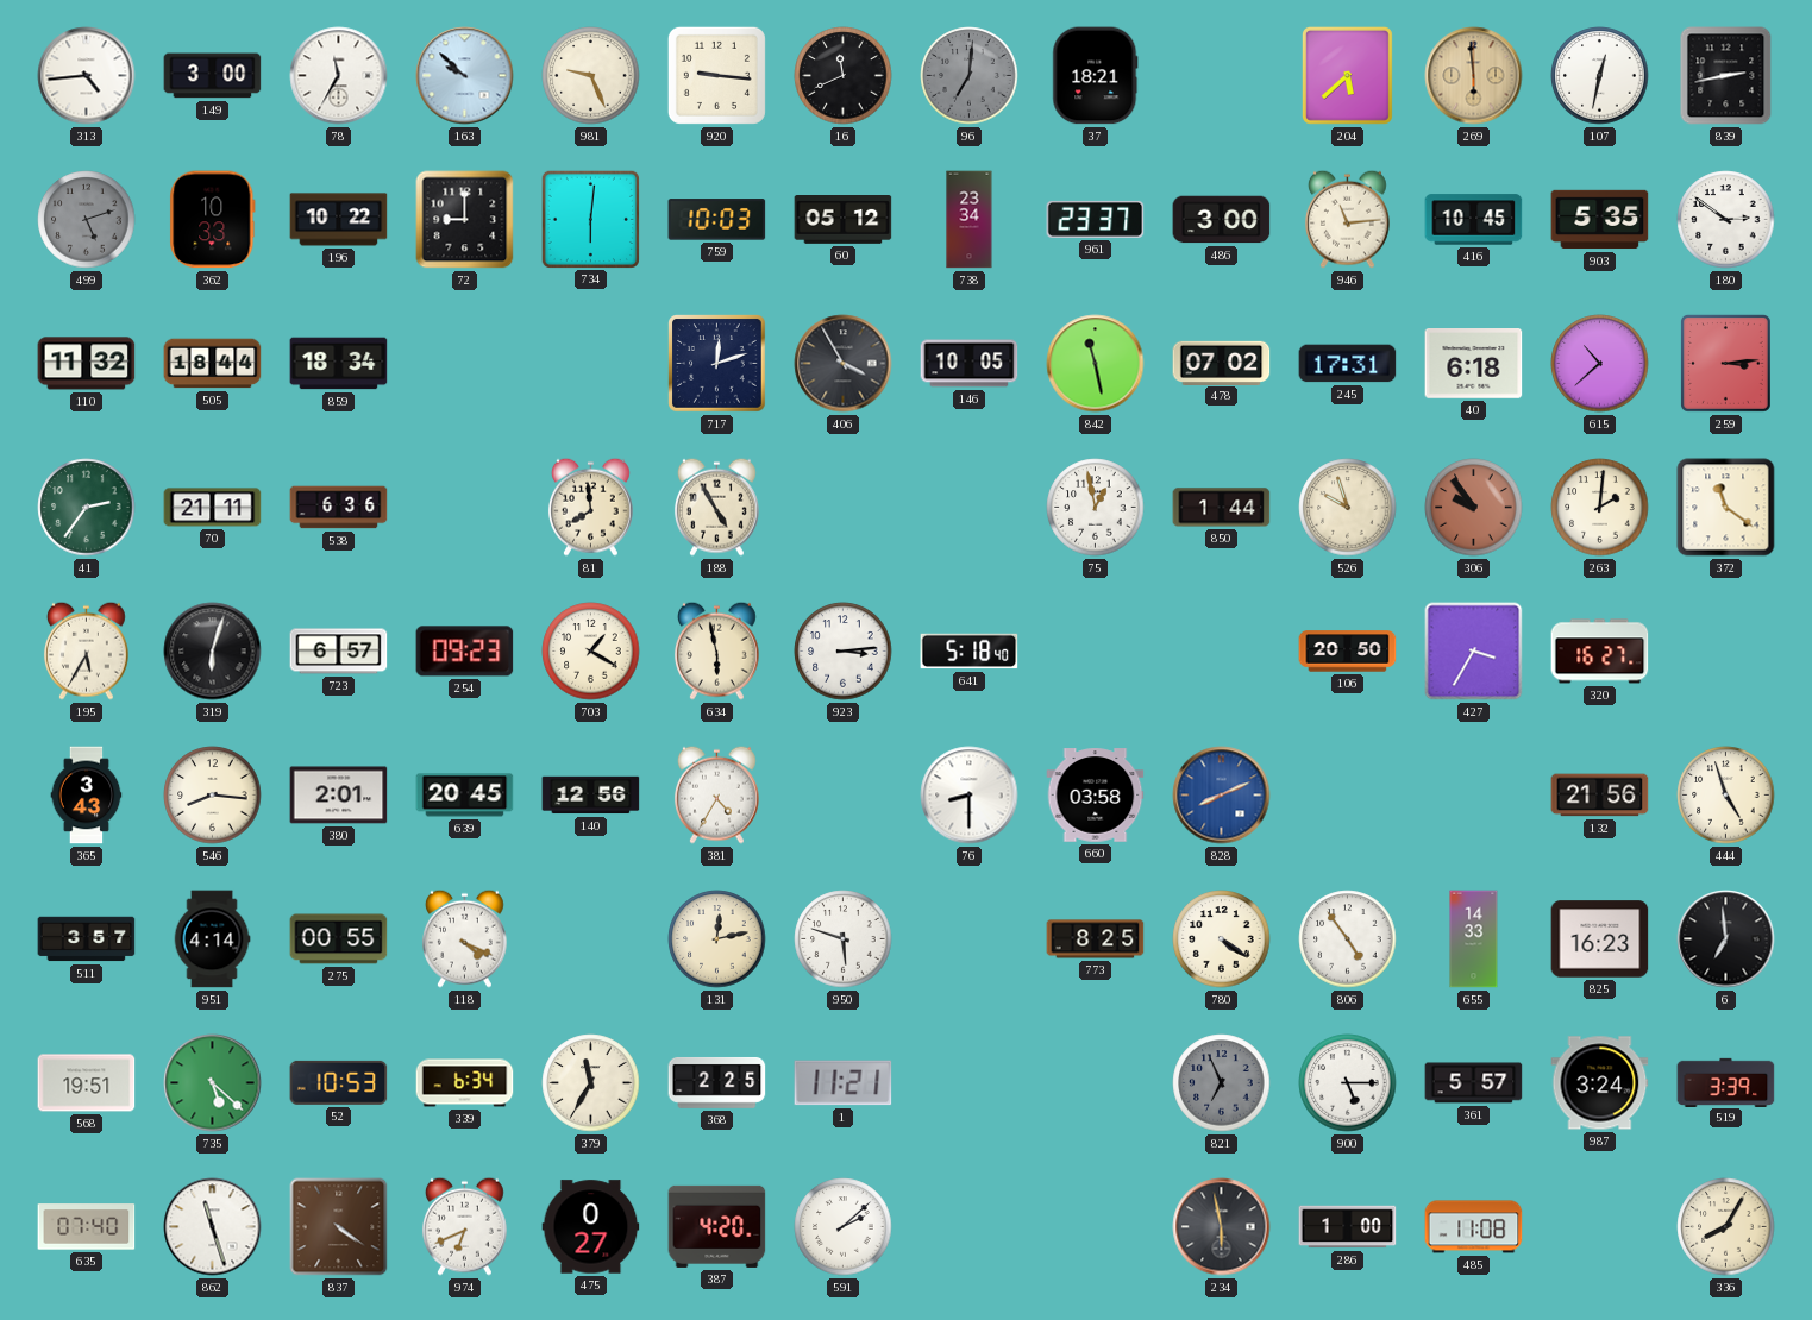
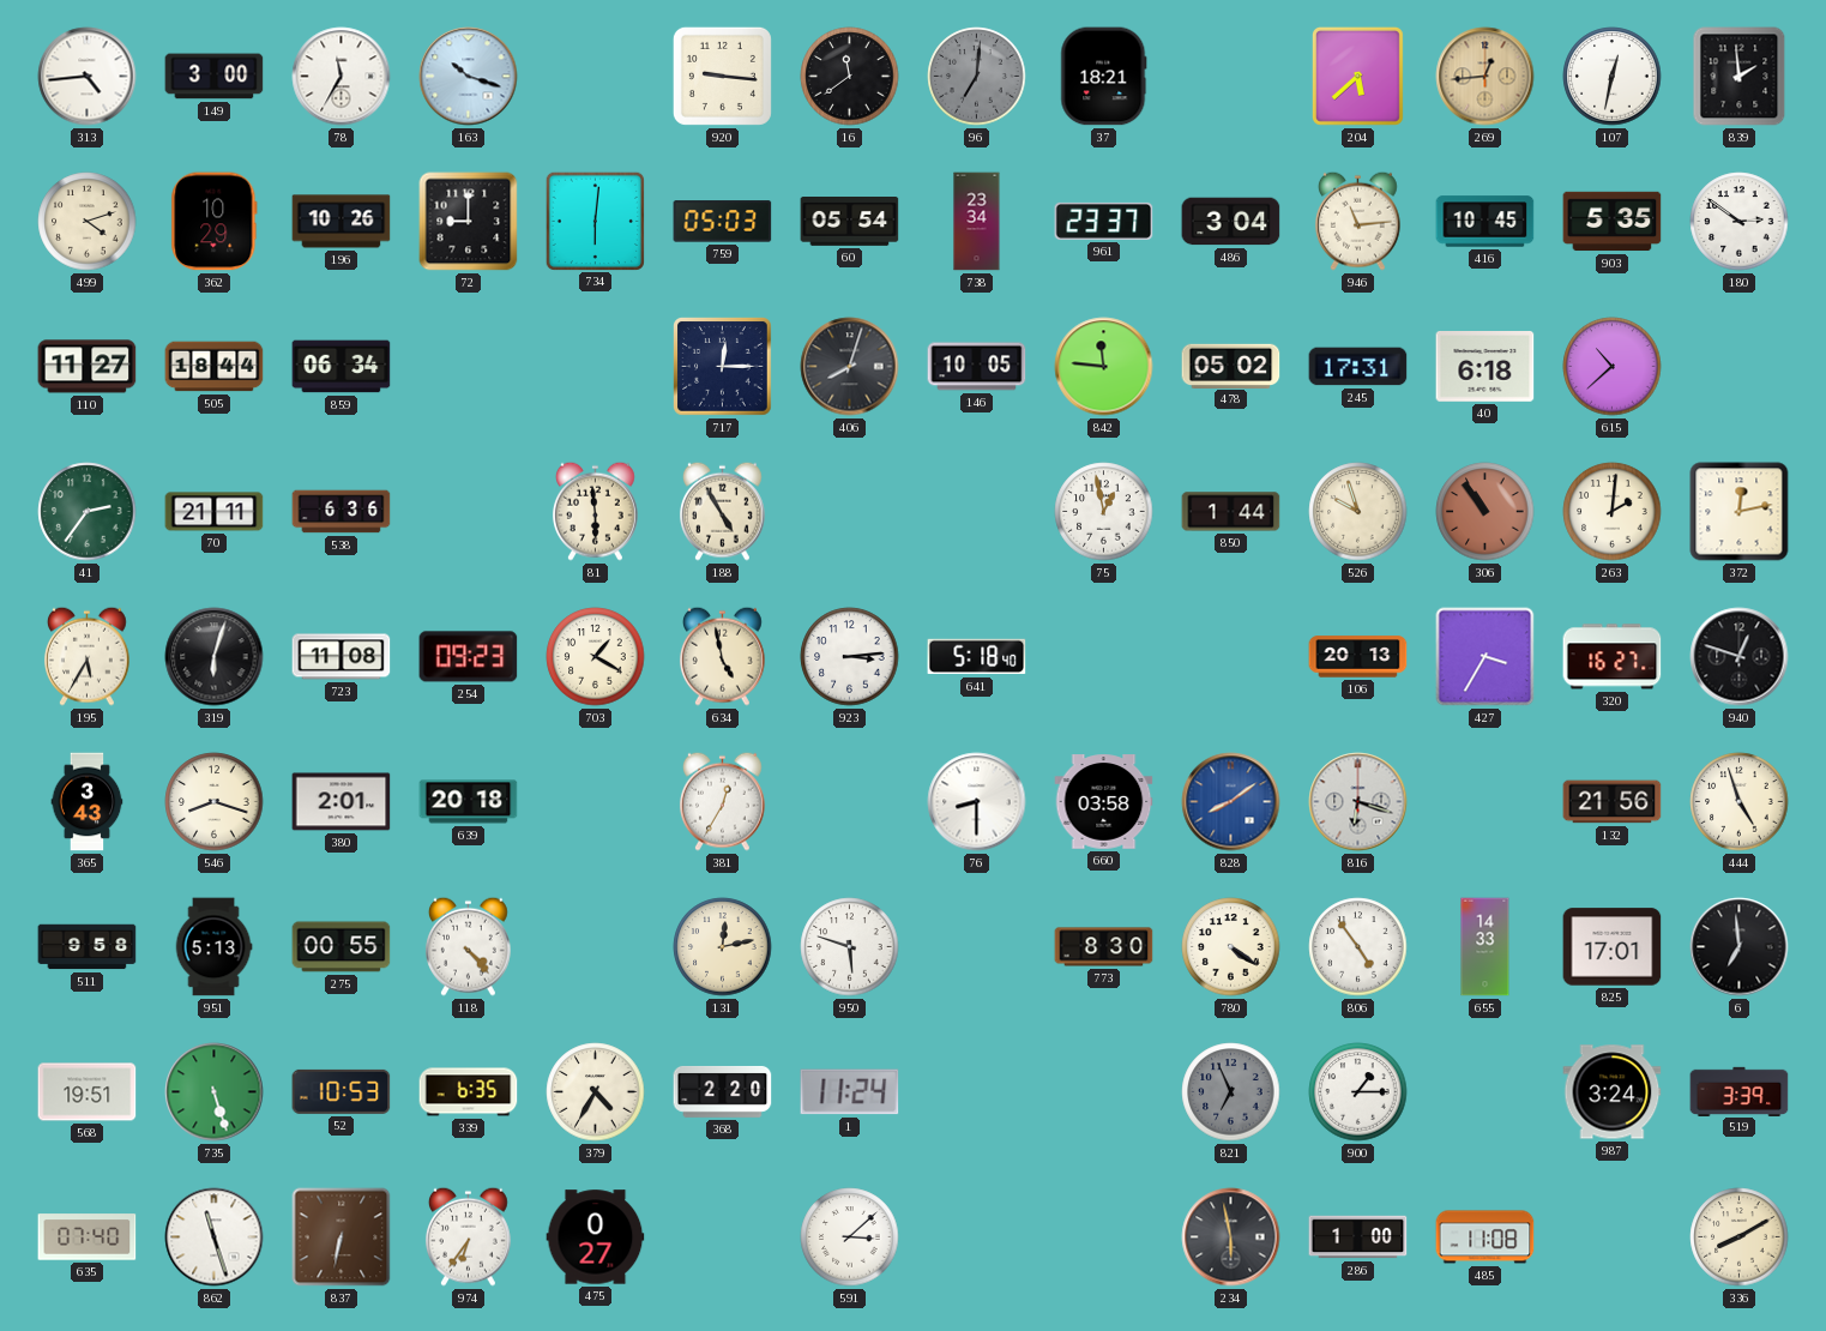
163: 9:52 -> 10:18
981: 9:26 -> none
16: 11:41 -> 11:39
269: 5:59 -> 12:44
839: 2:43 -> 1:59
499: 5:12 -> 4:12
499 dial: grey -> cream
362: 10:33 -> 10:29
196: 10:22 -> 10:26
759: 10:03 -> 05:03
60: 05:12 -> 05:54
486: 3:00 -> 3:04
110: 11:32 -> 11:27
859: 18:34 -> 06:34
717: 12:12 -> 12:15
406: 3:55 -> 8:03
842: 11:28 -> 11:46
478: 07:02 -> 05:02
259: 3:14 -> none
81: 7:59 -> 5:59
306: 9:54 -> 10:54
372: 11:21 -> 12:13
723: 6:57 -> 11:08
634: 5:58 -> 4:58
106: 20:50 -> 20:13
940: none -> 12:48
546: 8:16 -> 8:18
639: 20:45 -> 20:18
140: 12:56 -> none
381: 4:35 -> 12:35
828: 8:11 -> 8:09
816: none -> 6:18
511: 3:57 -> 9:58
951: 4:14 -> 5:13
118: 4:19 -> 4:23
773: 8:25 -> 8:30
825: 16:23 -> 17:01
735: 5:22 -> 5:27
339: 6:34 -> 6:35
379: 11:35 -> 4:35
368: 2:25 -> 2:20
1: 11:21 -> 11:24
900: 5:15 -> 1:15
361: 5:57 -> none
837: 4:21 -> 6:32
974: 6:41 -> 6:36
387: 4:20 -> none
591: 2:08 -> 3:08
336: 8:05 -> 8:10
